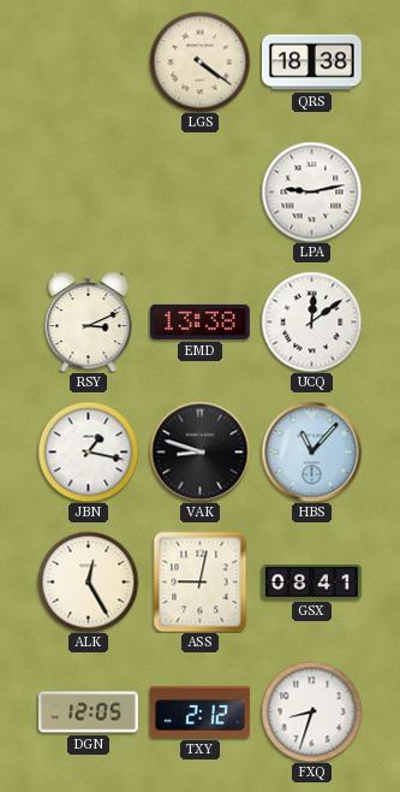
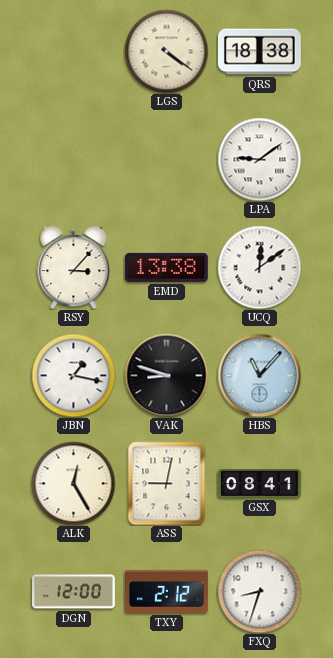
LPA: 9:13 -> 9:09
RSY: 3:11 -> 3:07
DGN: 12:05 -> 12:00
